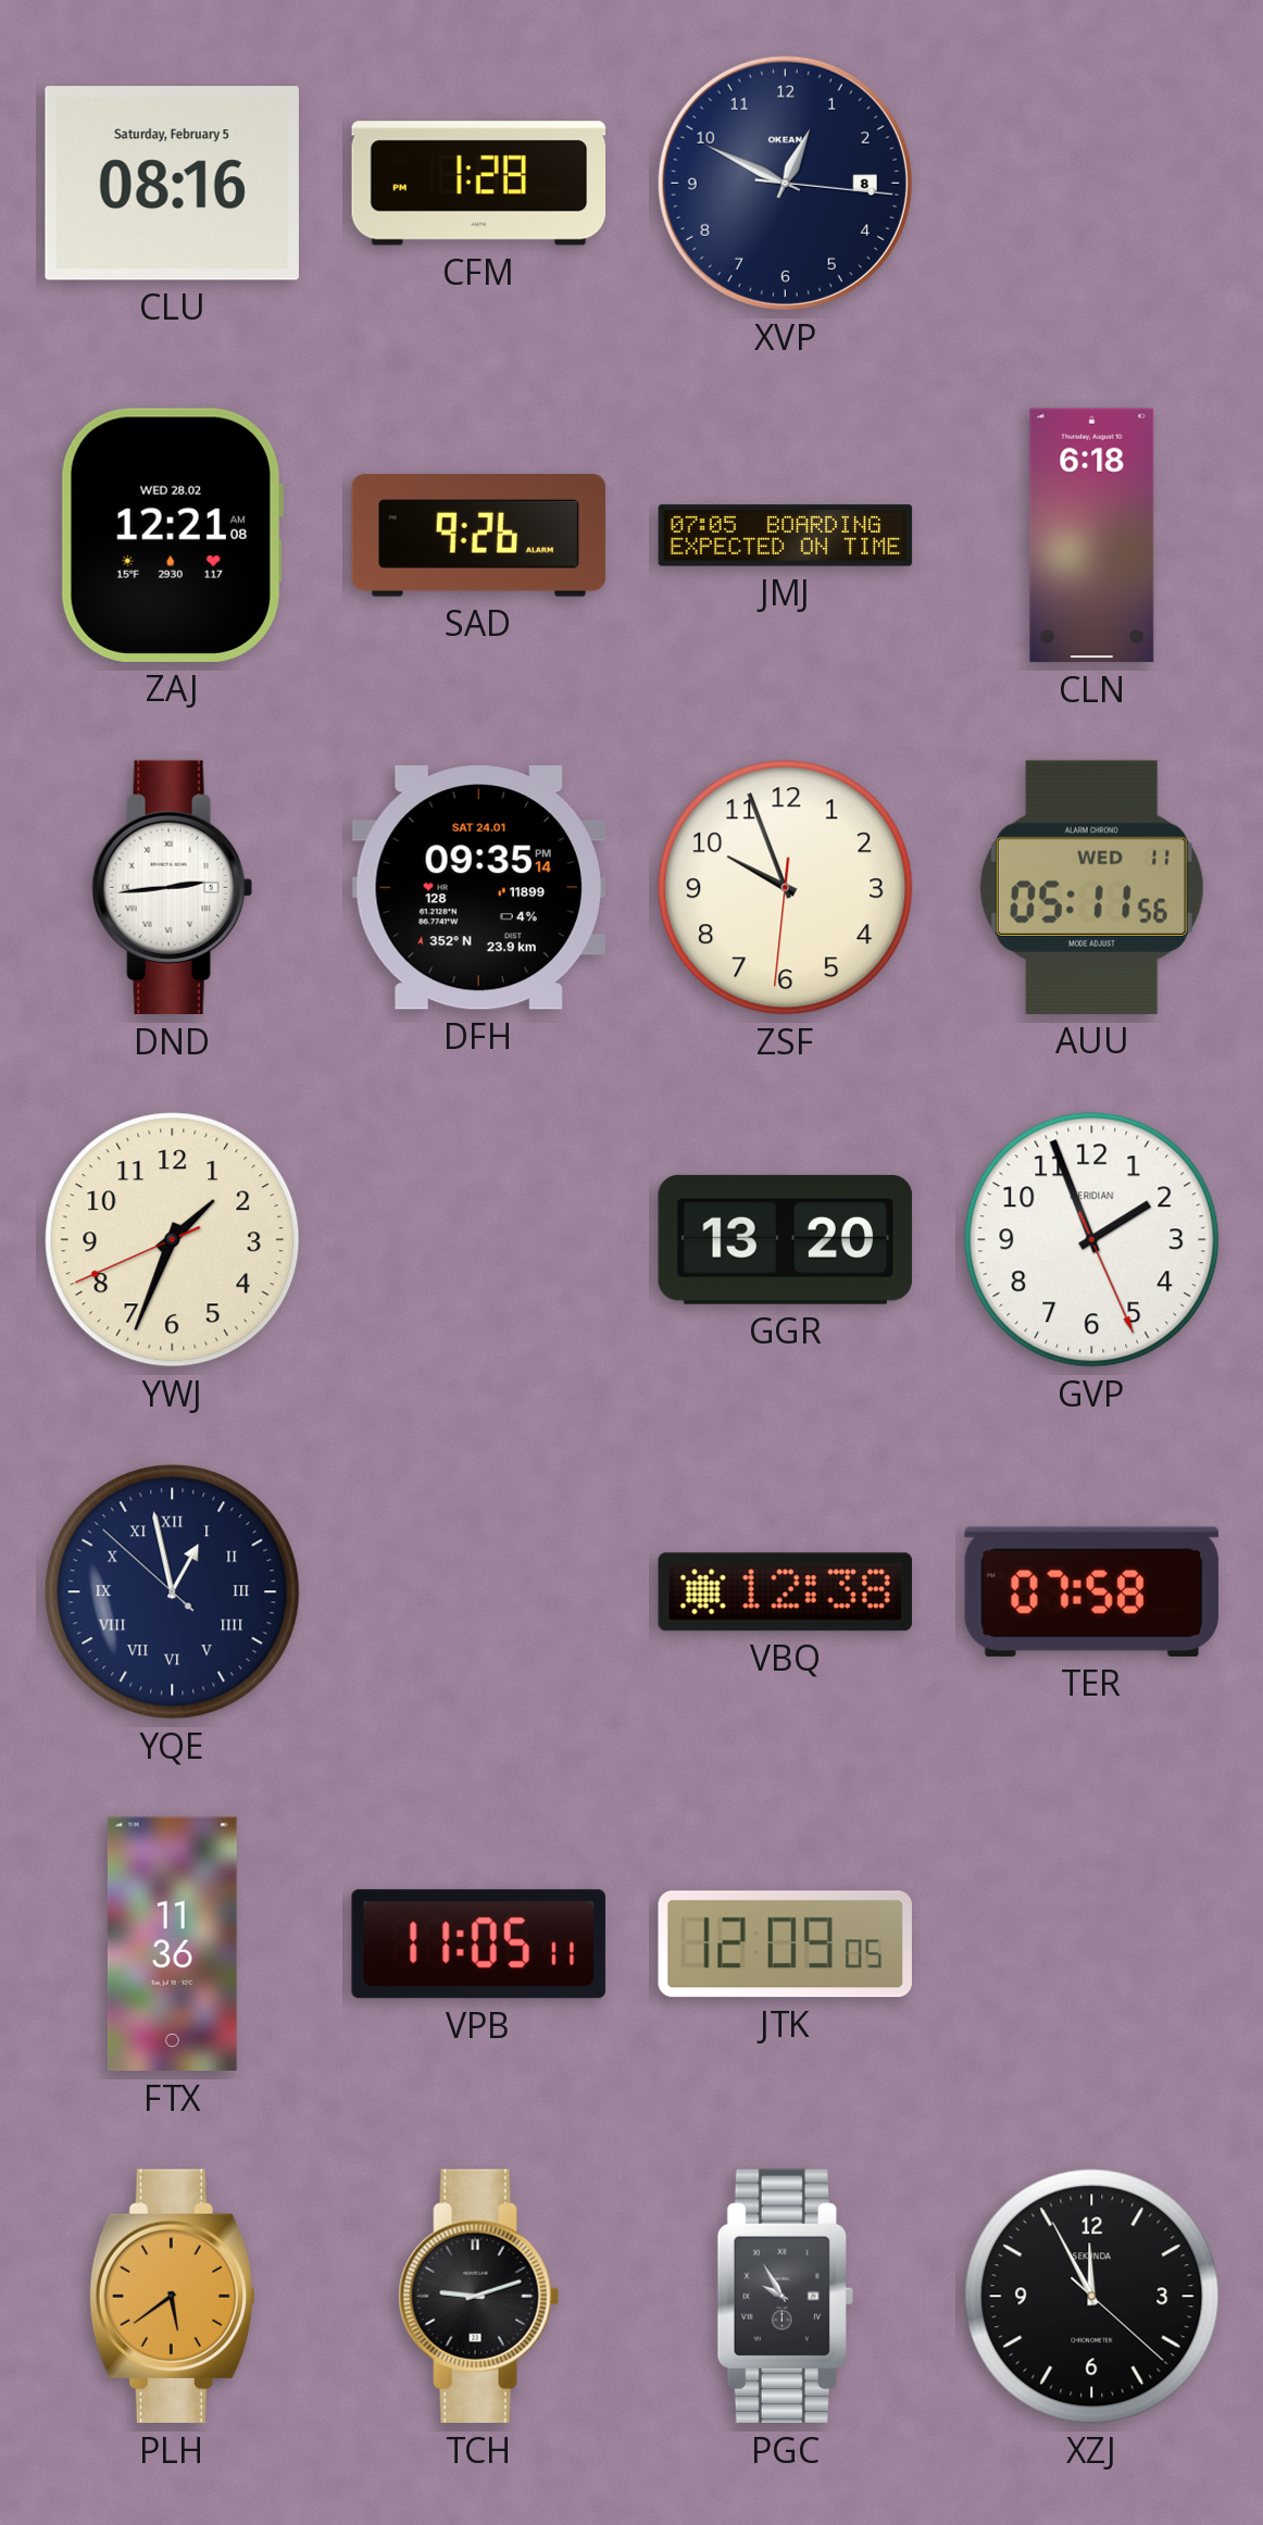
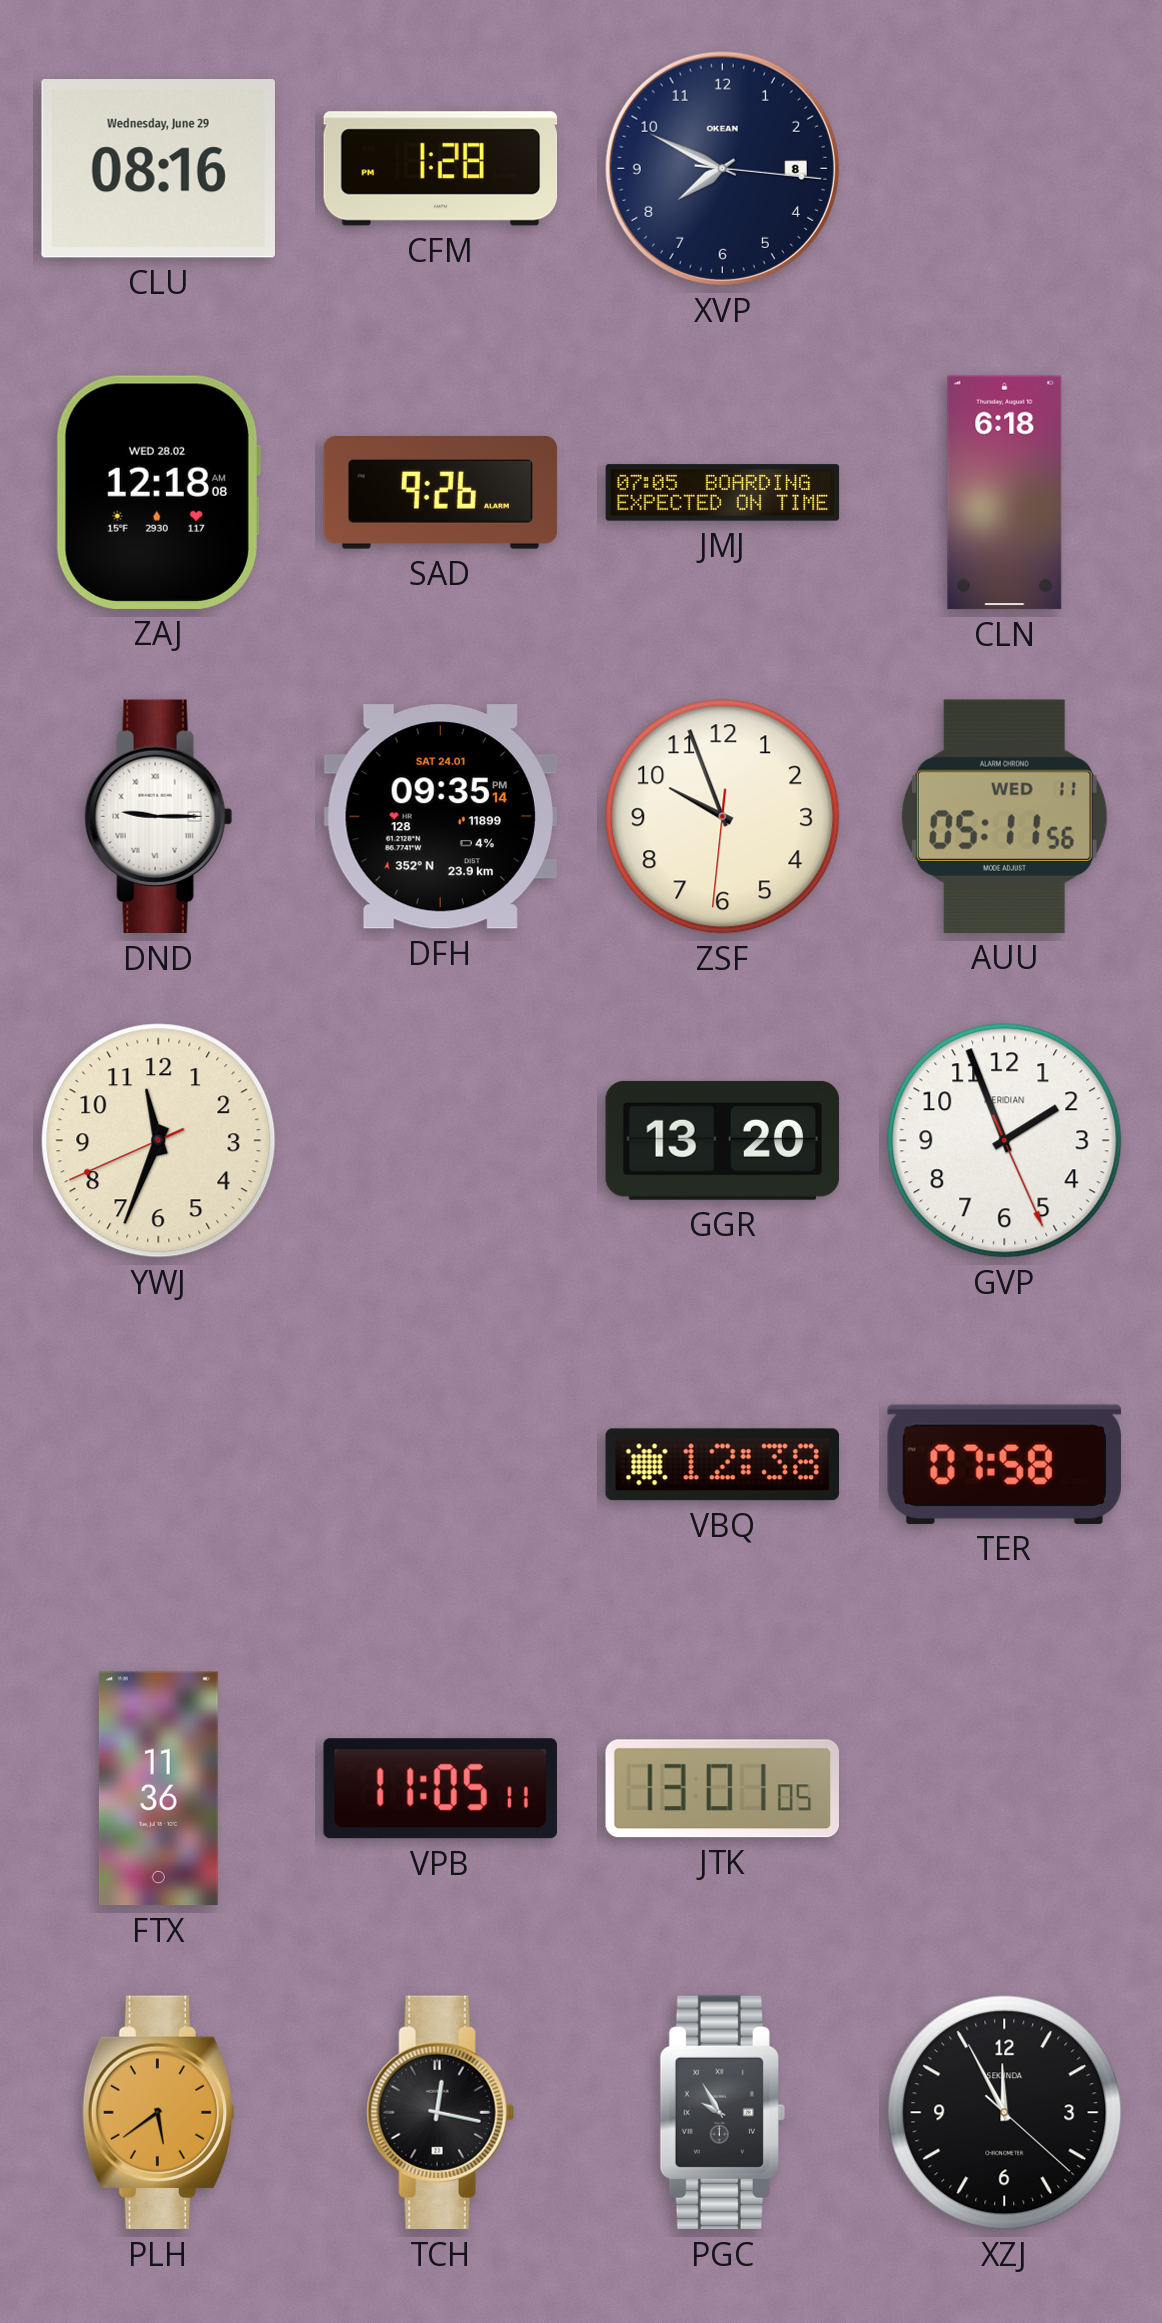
CLU date: Saturday, February 5 -> Wednesday, June 29
XVP: 12:49 -> 7:49
ZAJ: 12:21 -> 12:18
DND: 2:44 -> 9:15
YWJ: 1:33 -> 11:33
YQE: 12:57 -> none
JTK: 12:09 -> 13:01
TCH: 9:12 -> 12:17
